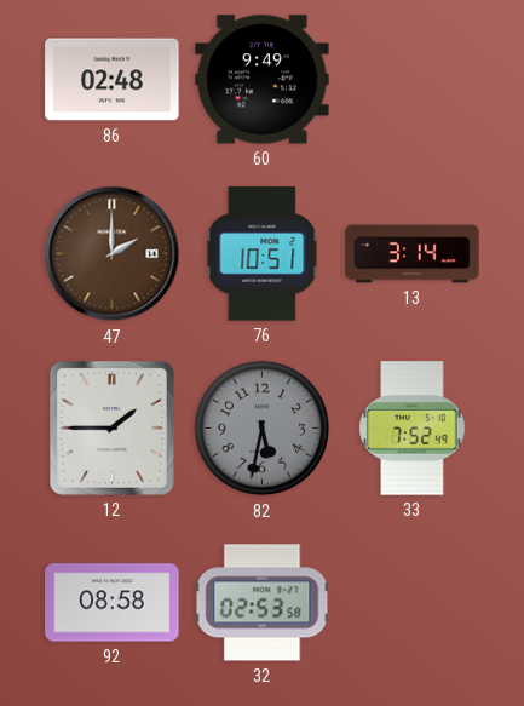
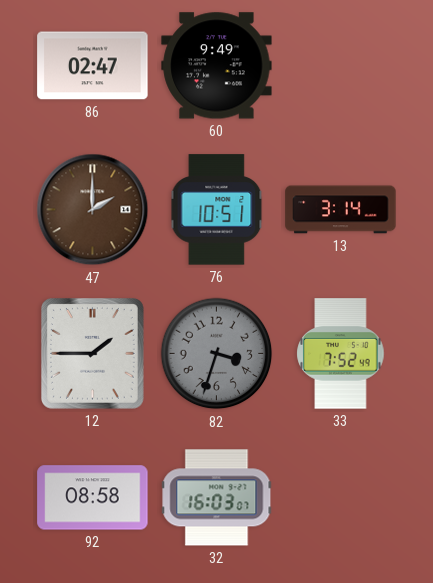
86: 02:48 -> 02:47
82: 5:32 -> 3:33
32: 02:53 -> 16:03
